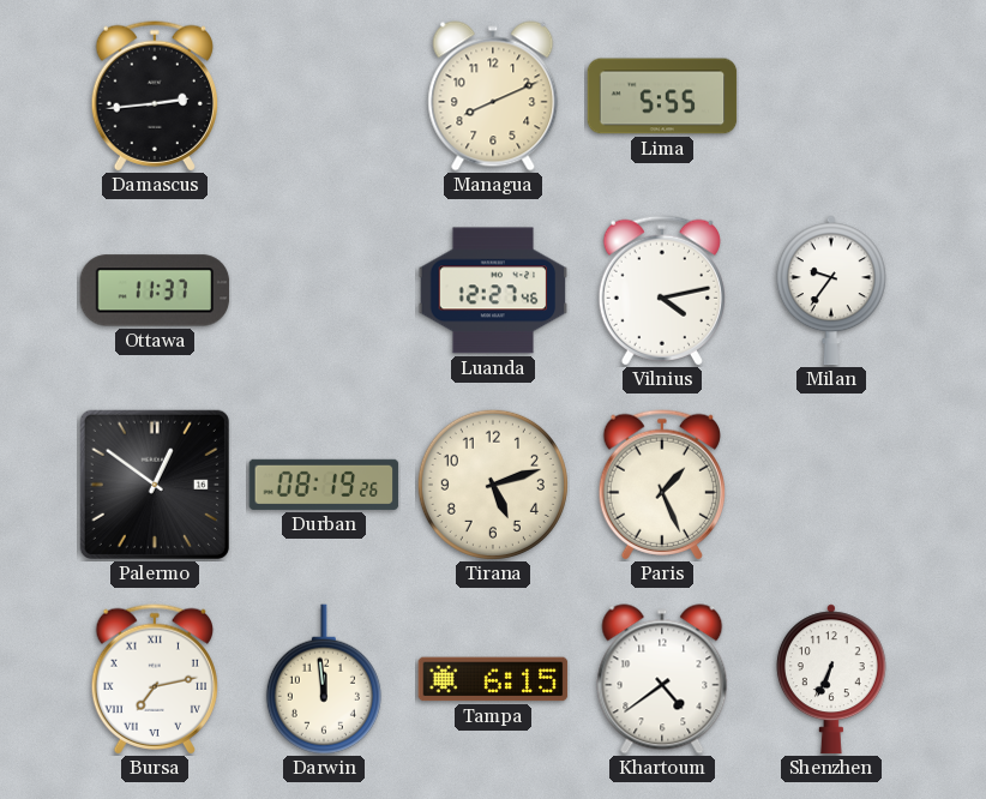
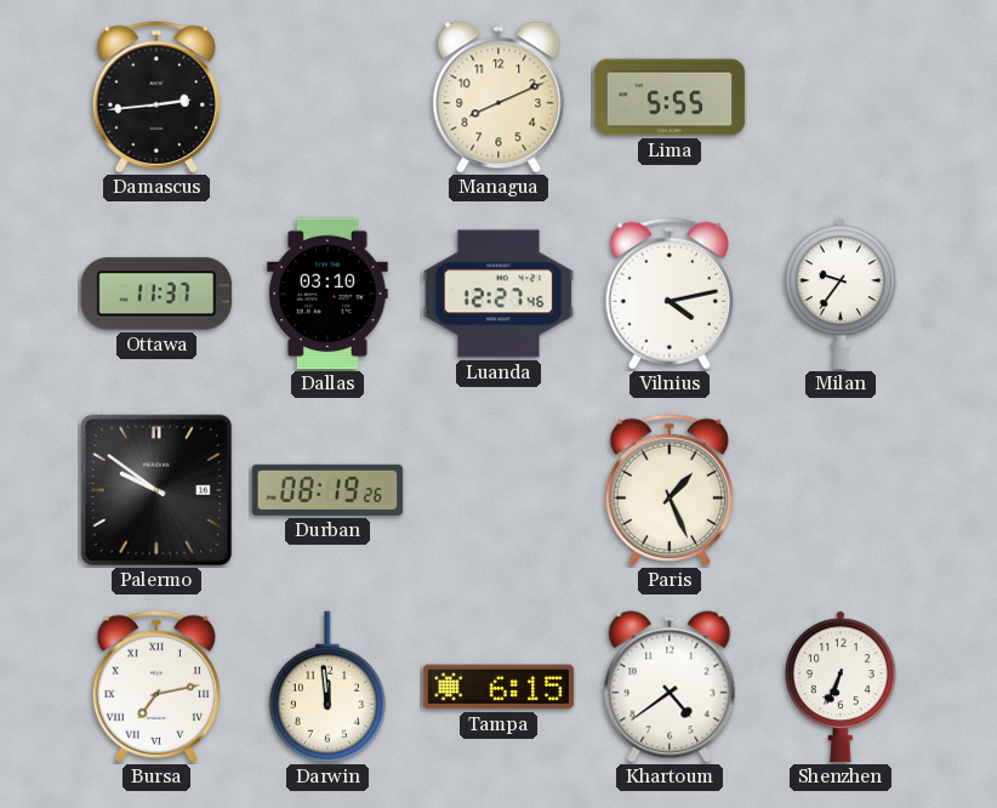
Dallas: none -> 03:10
Palermo: 12:51 -> 9:51
Tirana: 5:12 -> none
